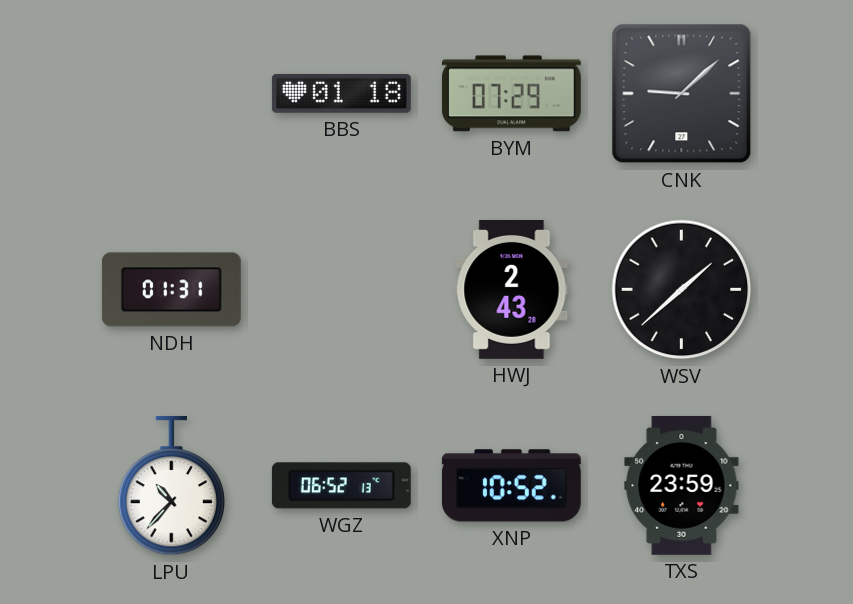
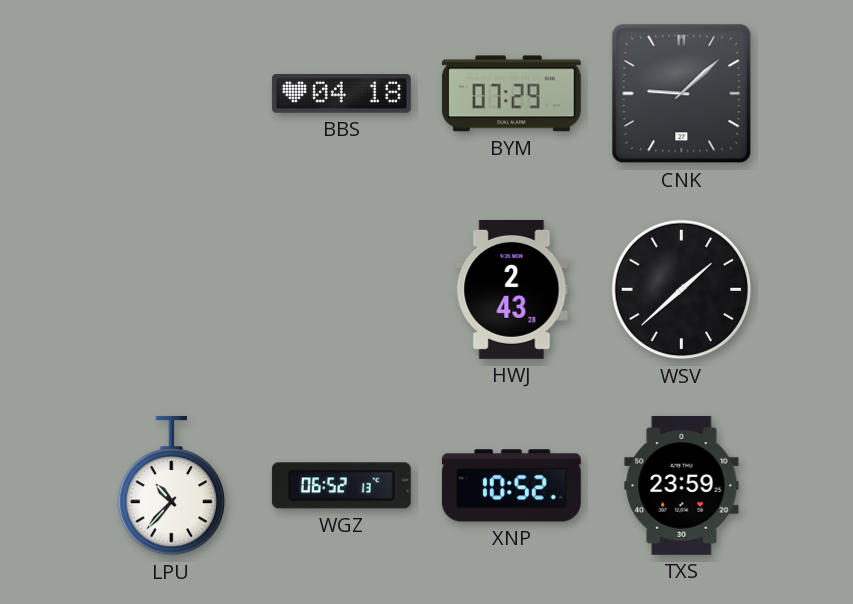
BBS: 01:18 -> 04:18
NDH: 01:31 -> none
